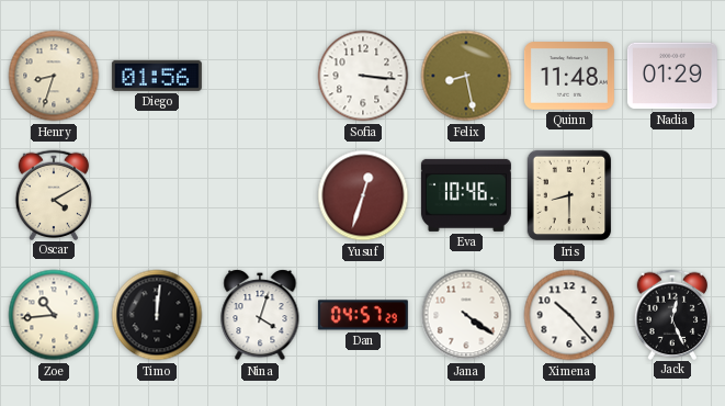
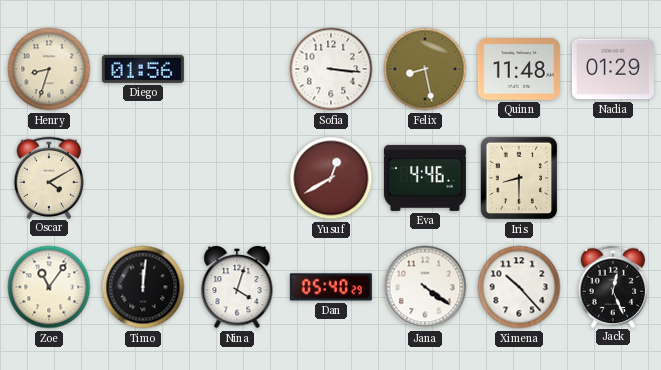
Yusuf: 12:33 -> 12:40
Eva: 10:46 -> 4:46
Zoe: 10:44 -> 11:06
Dan: 04:57 -> 05:40
